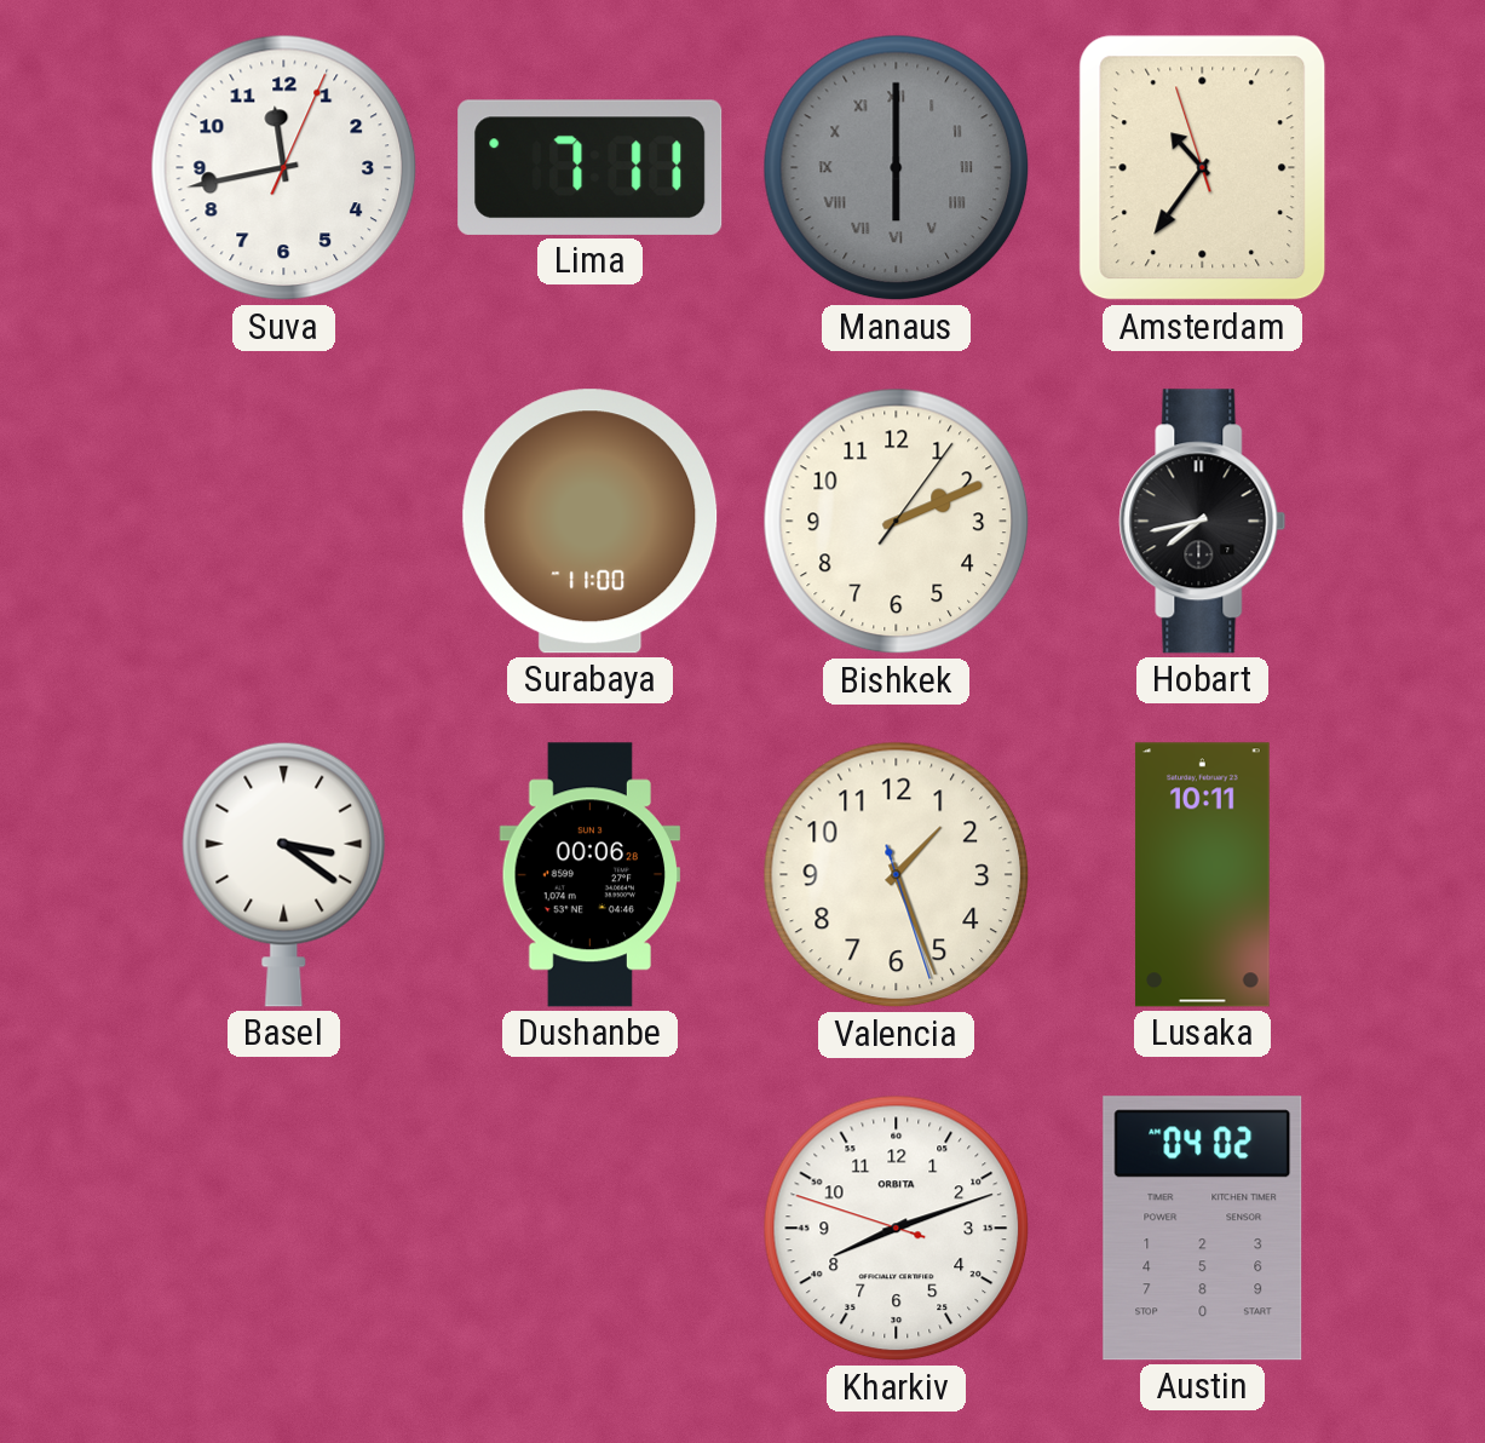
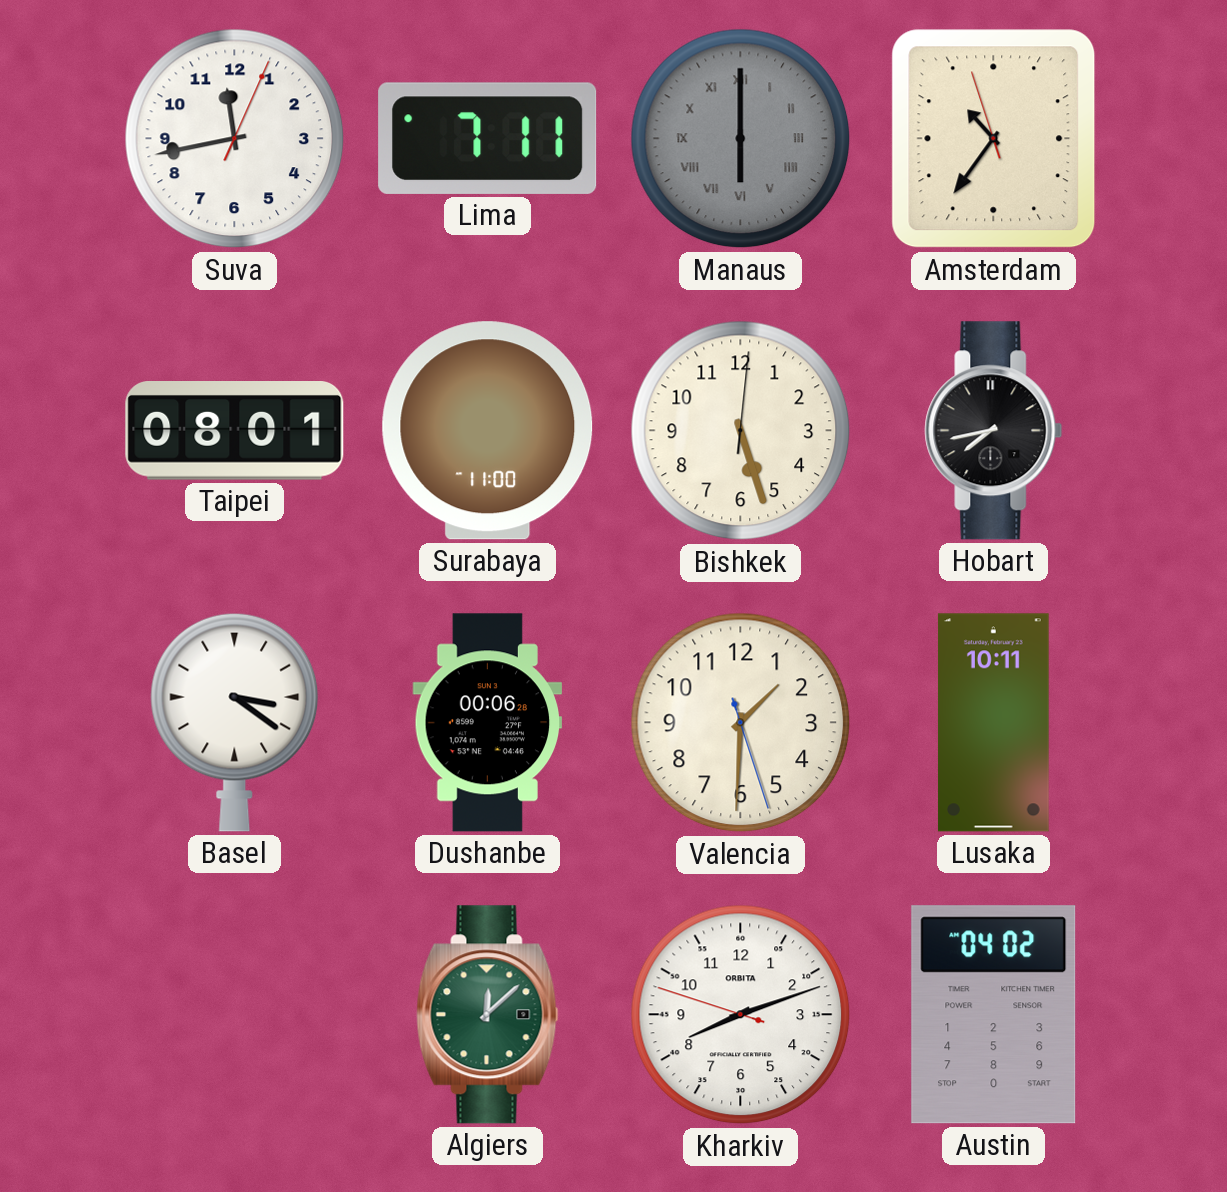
Taipei: none -> 08:01
Bishkek: 2:11 -> 5:27
Valencia: 1:26 -> 1:30
Algiers: none -> 12:08
